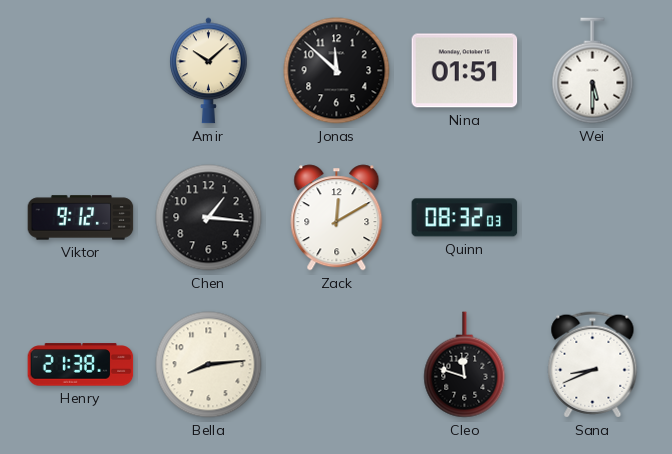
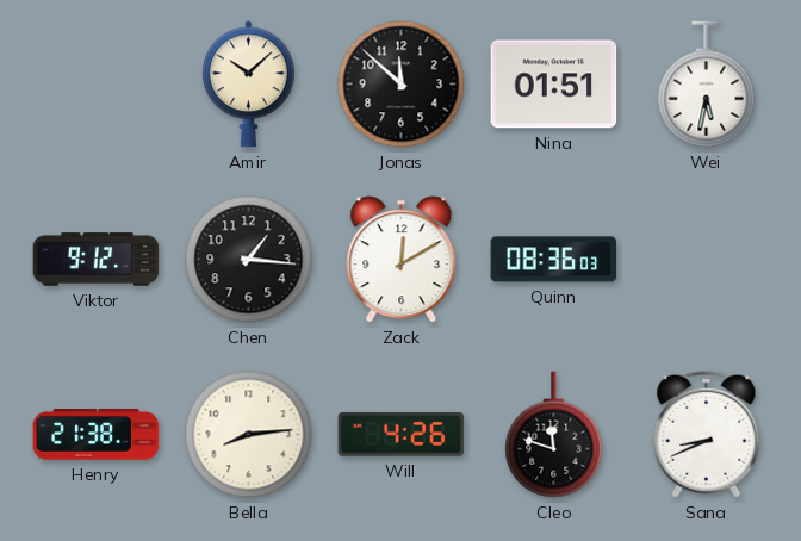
Wei: 5:30 -> 5:32
Quinn: 08:32 -> 08:36
Will: none -> 4:26
